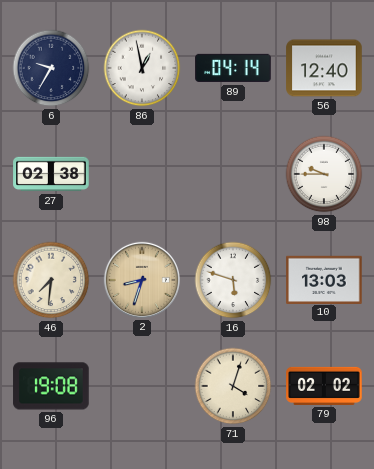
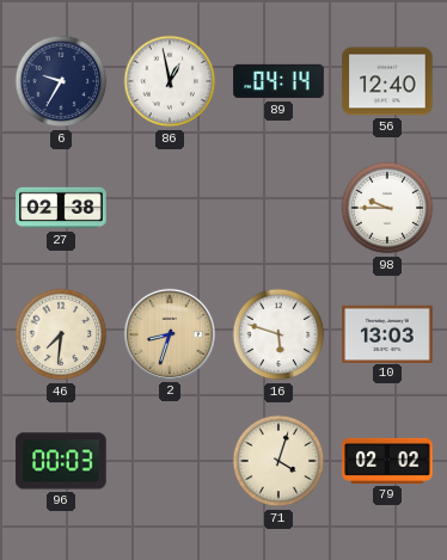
96: 19:08 -> 00:03
